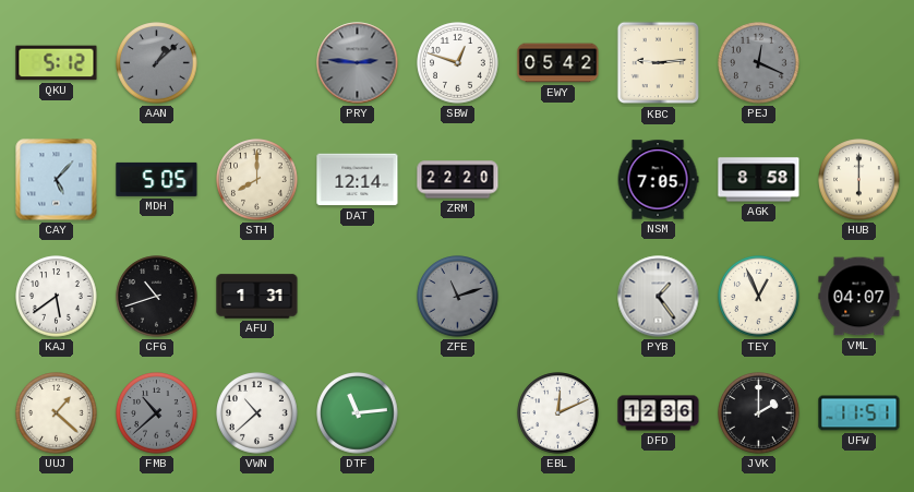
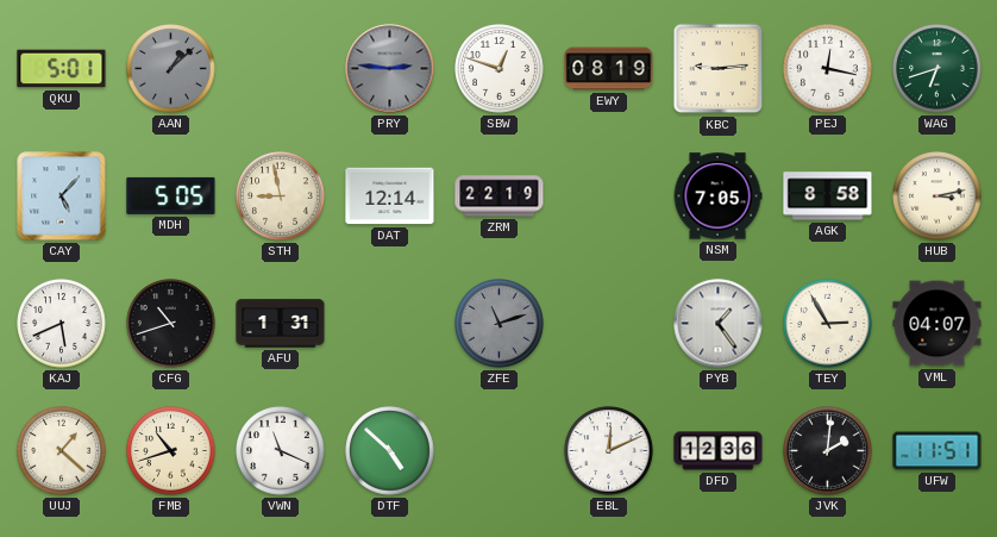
QKU: 5:12 -> 5:01
EWY: 05:42 -> 08:19
PEJ: 12:19 -> 12:17
PEJ dial: grey -> white
WAG: none -> 6:42
STH: 8:00 -> 8:58
ZRM: 22:20 -> 22:19
HUB: 6:00 -> 3:13
KAJ: 5:39 -> 5:41
TEY: 12:56 -> 2:55
FMB: 10:38 -> 10:42
FMB dial: grey -> cream
VWN: 10:38 -> 11:19
DTF: 11:14 -> 4:52
JVK: 2:00 -> 2:01
